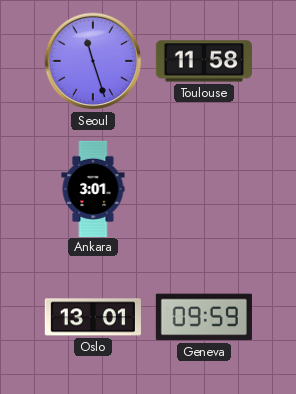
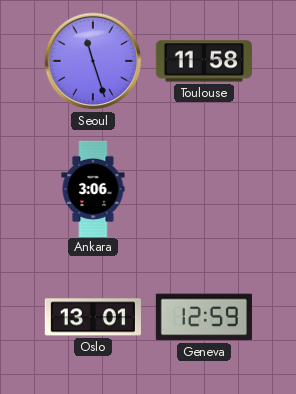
Ankara: 3:01 -> 3:06
Geneva: 09:59 -> 12:59
